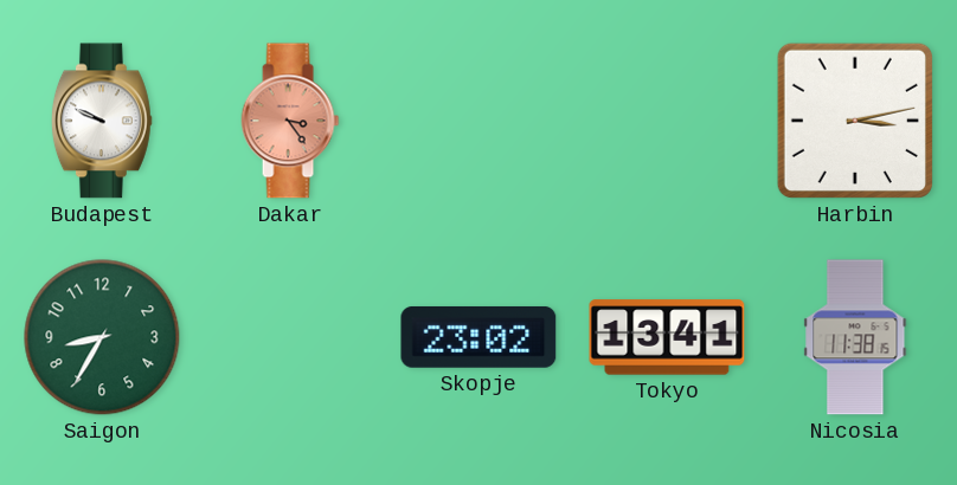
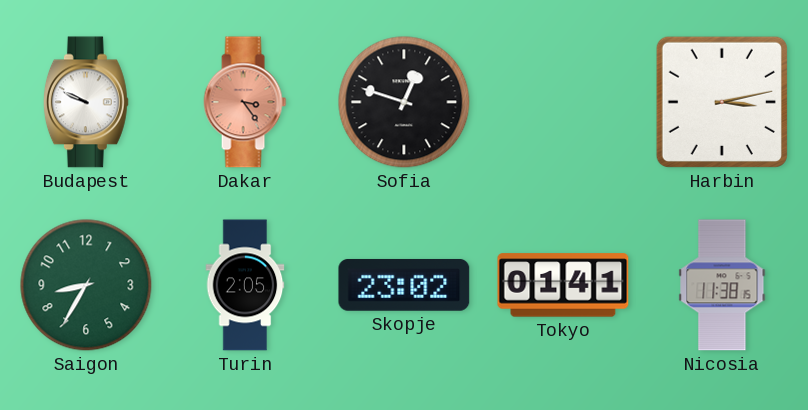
Sofia: none -> 12:48
Turin: none -> 2:05
Tokyo: 13:41 -> 01:41
